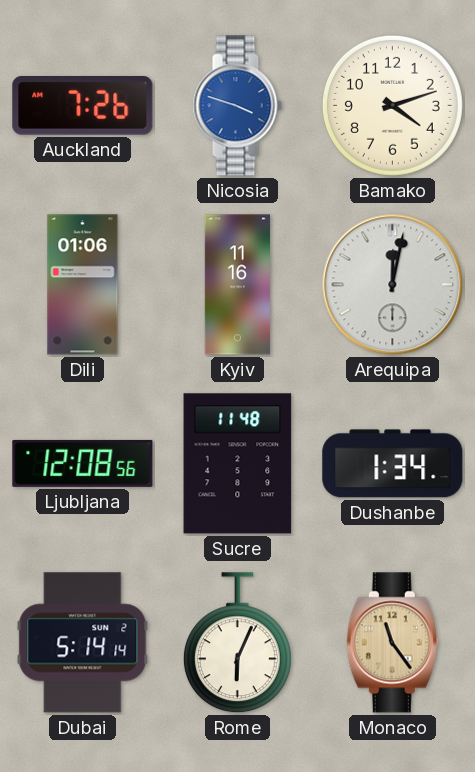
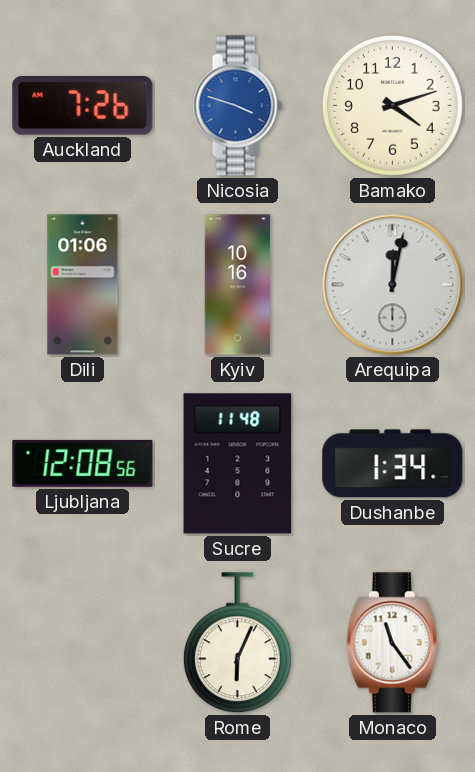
Kyiv: 11:16 -> 10:16
Dubai: 5:14 -> none
Monaco dial: champagne -> white
